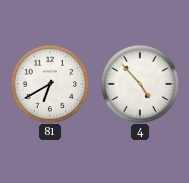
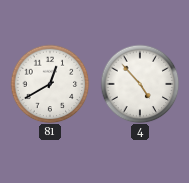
81: 6:40 -> 12:40
